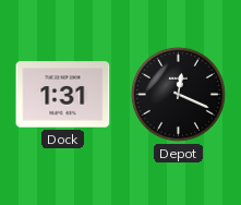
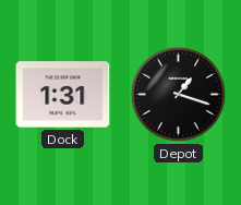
Depot: 12:19 -> 1:18
